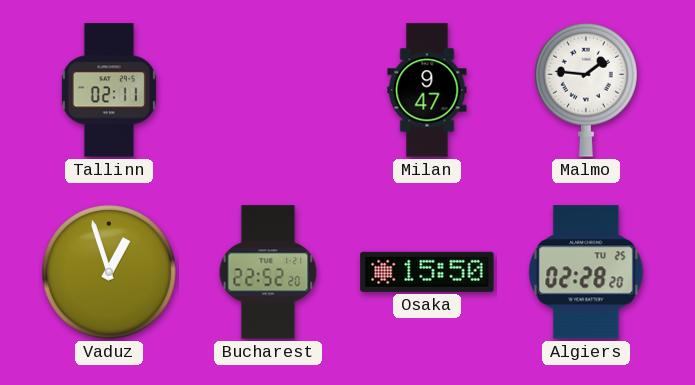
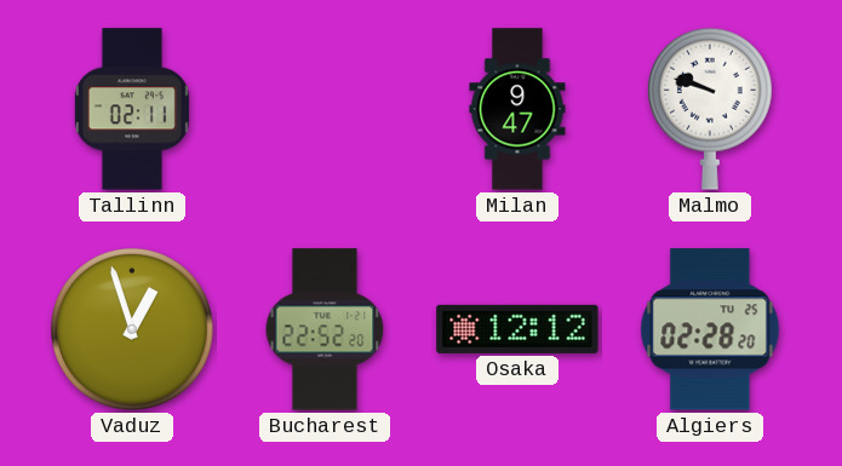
Malmo: 1:46 -> 9:48
Osaka: 15:50 -> 12:12
